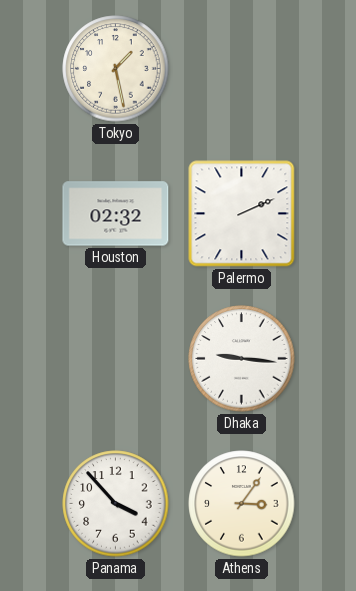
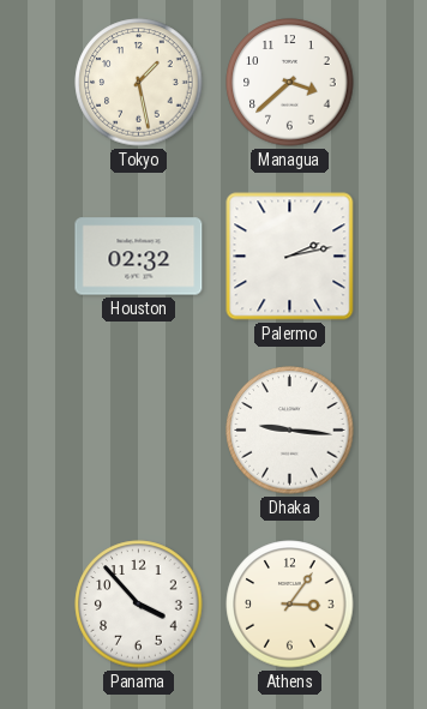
Managua: none -> 3:38
Palermo: 2:11 -> 2:13
